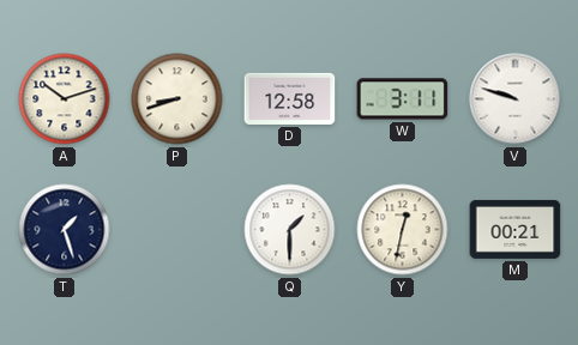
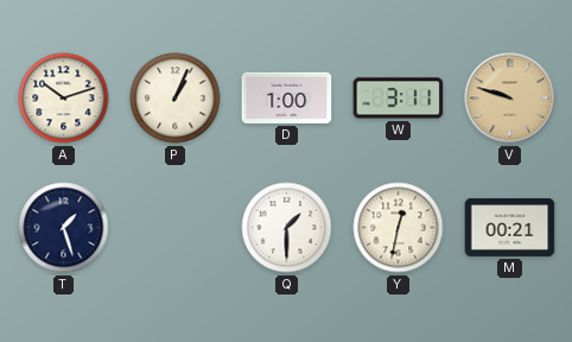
P: 8:42 -> 1:04
D: 12:58 -> 1:00
V dial: white -> champagne
